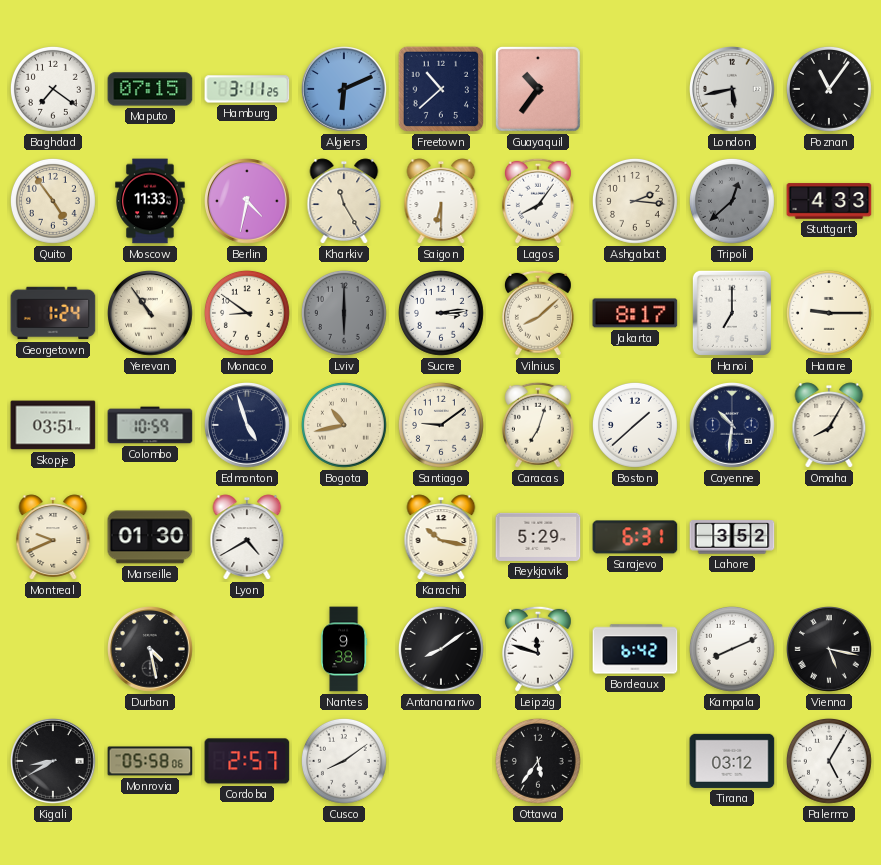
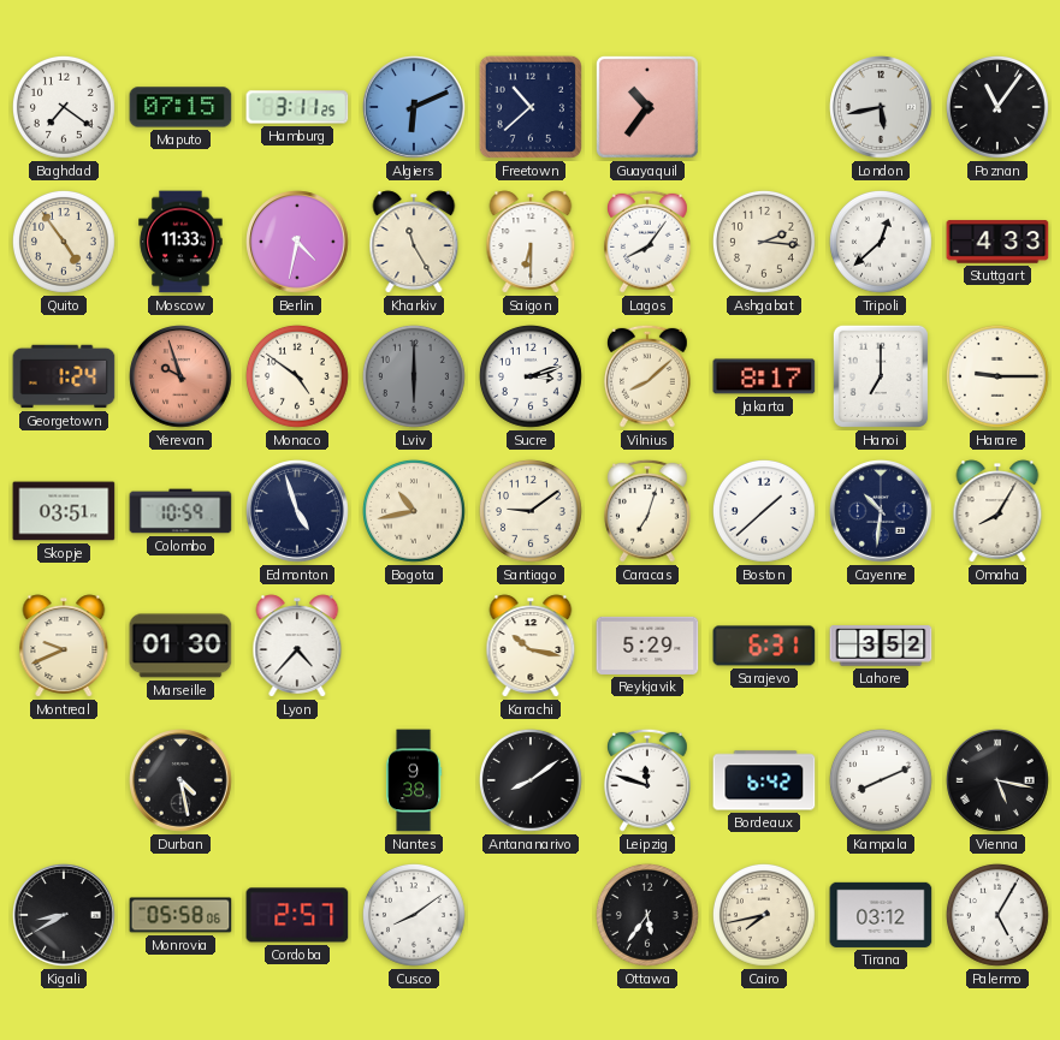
Tripoli dial: grey -> white
Yerevan: 10:54 -> 9:57
Yerevan dial: cream -> salmon
Monaco: 8:51 -> 4:51
Sucre: 3:14 -> 3:12
Lyon: 4:40 -> 4:37
Cairo: none -> 7:43
